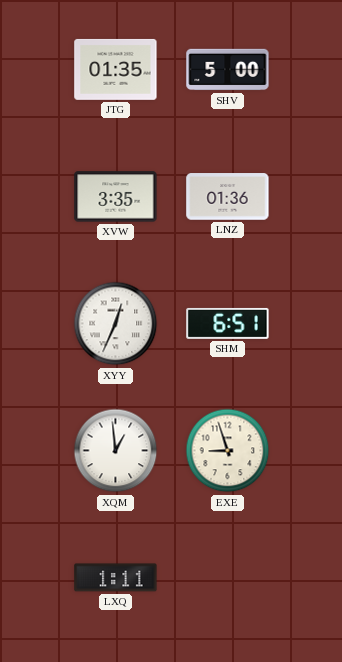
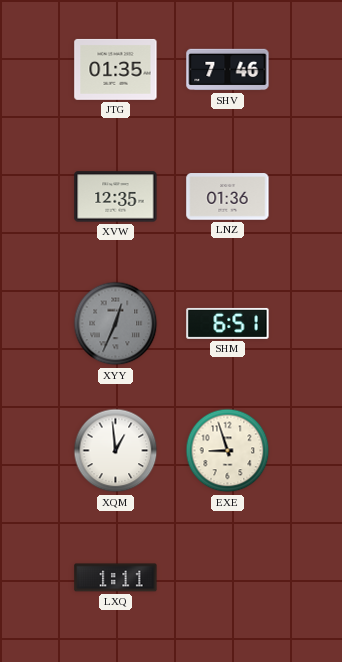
SHV: 5:00 -> 7:46
XVW: 3:35 -> 12:35
XYY dial: white -> grey
